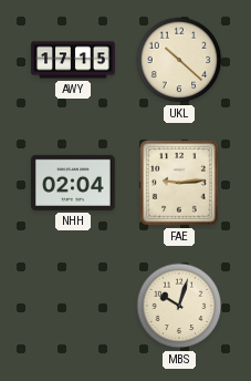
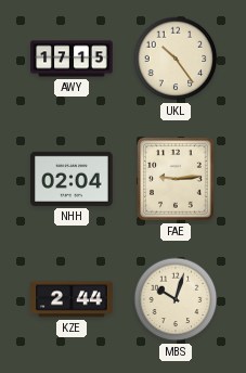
UKL: 10:22 -> 10:24
KZE: none -> 2:44
